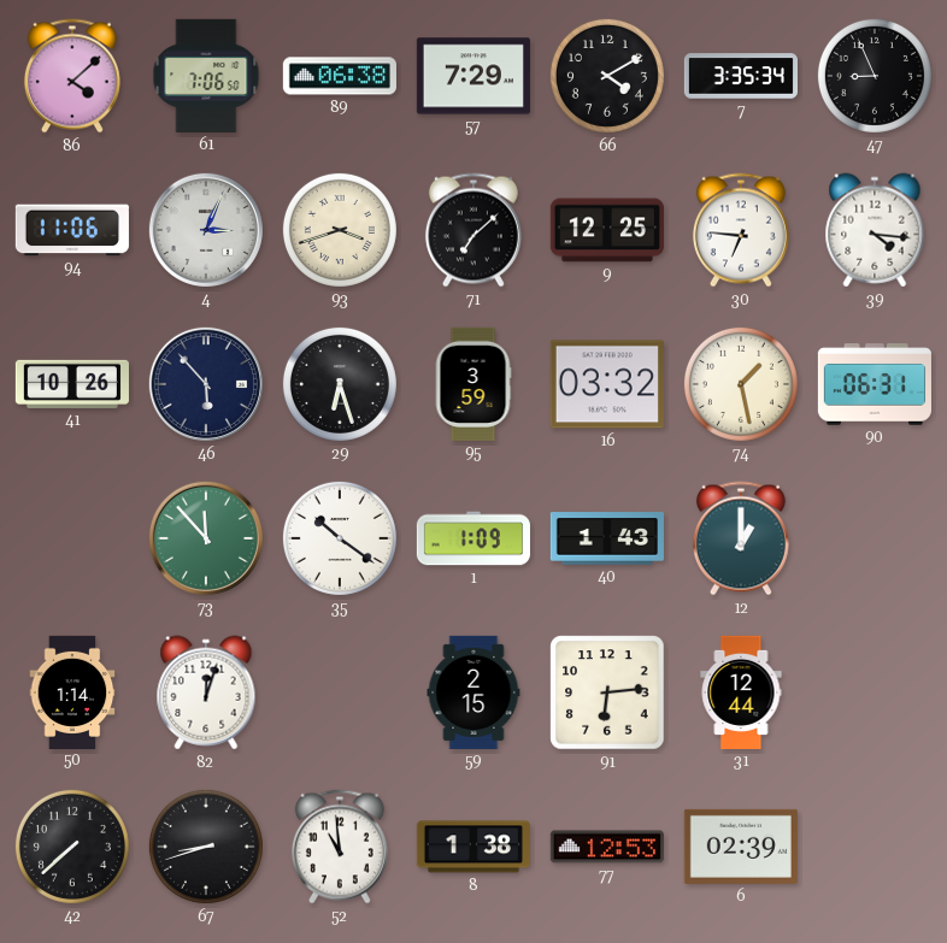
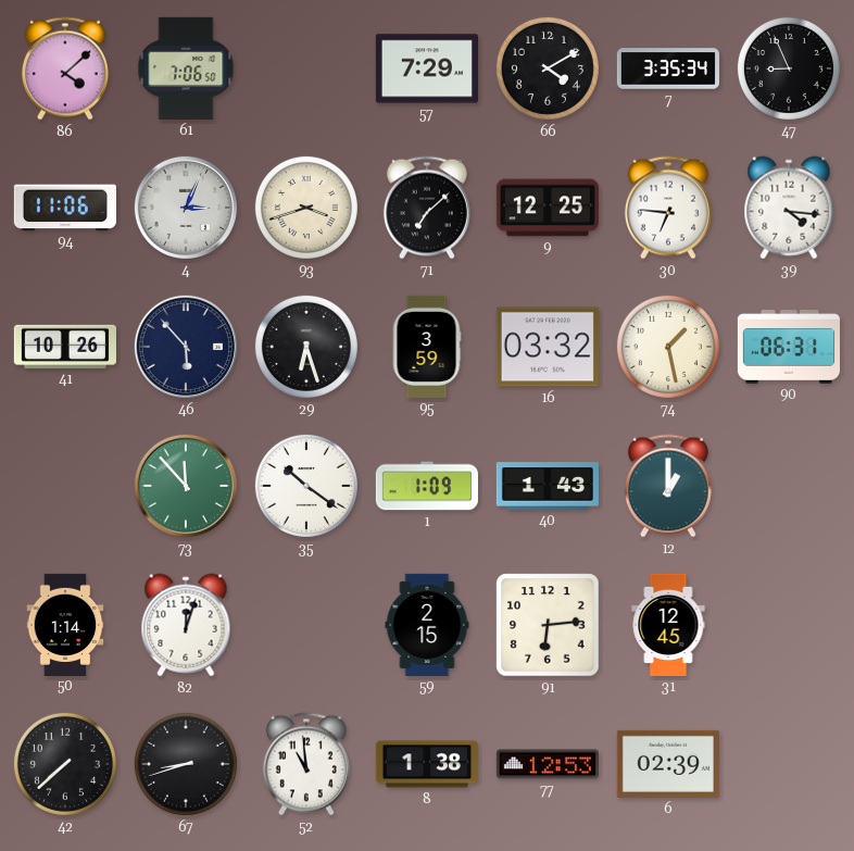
89: 06:38 -> none
31: 12:44 -> 12:45
